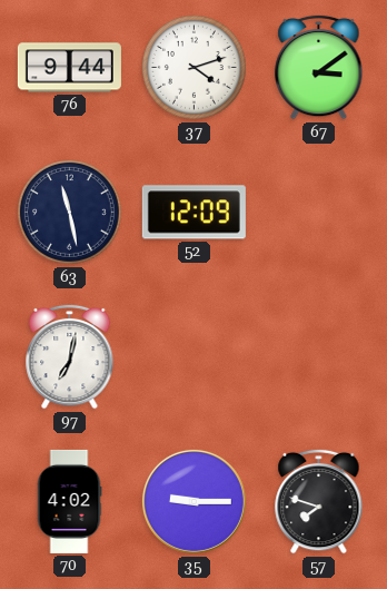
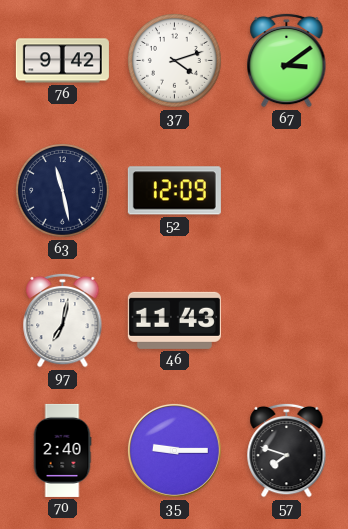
76: 9:44 -> 9:42
46: none -> 11:43
70: 4:02 -> 2:40
